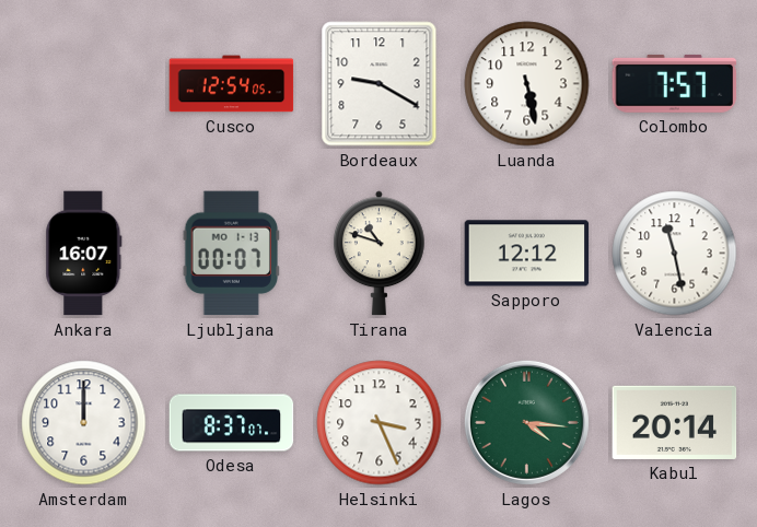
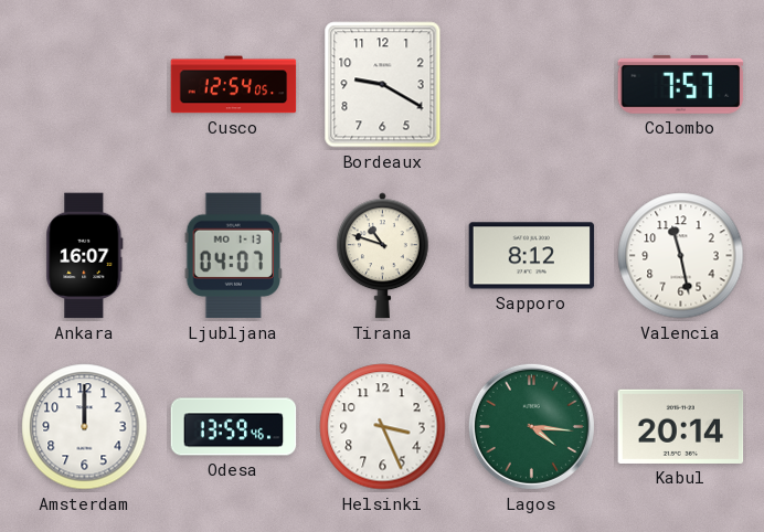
Luanda: 5:28 -> none
Ljubljana: 00:07 -> 04:07
Sapporo: 12:12 -> 8:12
Odesa: 8:37 -> 13:59
